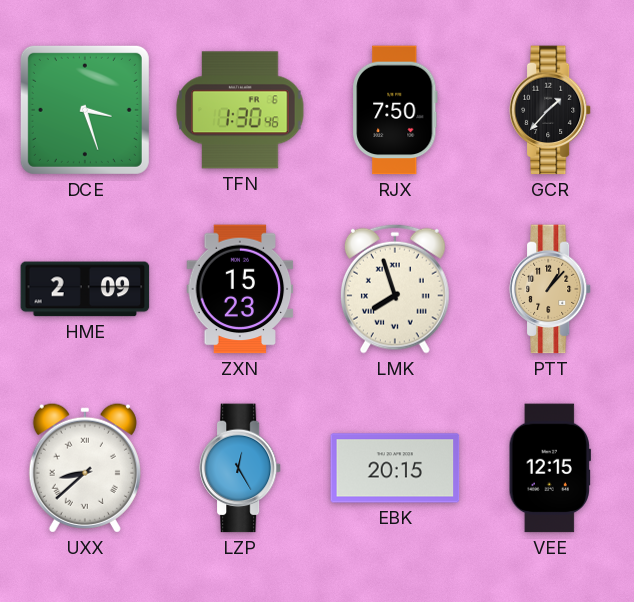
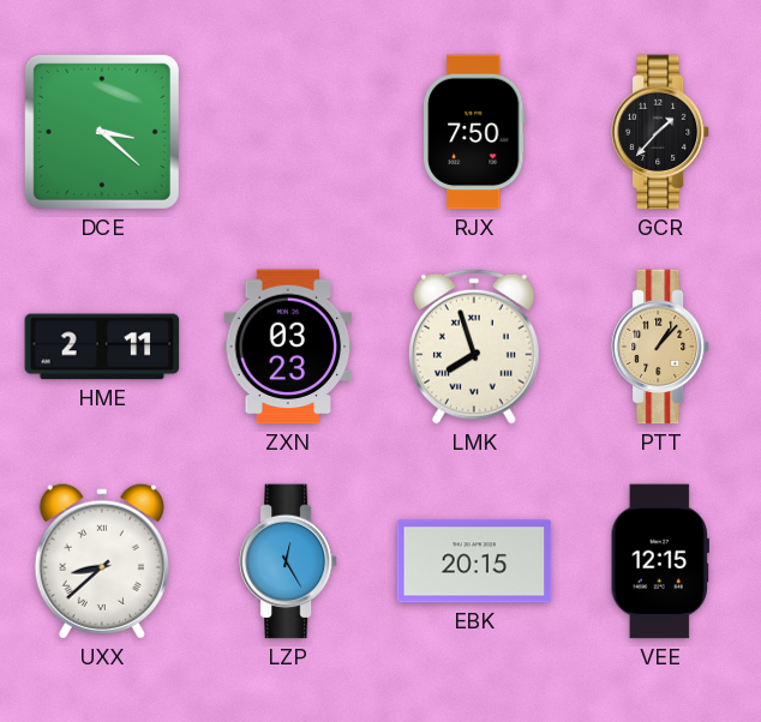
DCE: 3:27 -> 3:22
TFN: 1:30 -> none
HME: 2:09 -> 2:11
ZXN: 15:23 -> 03:23
